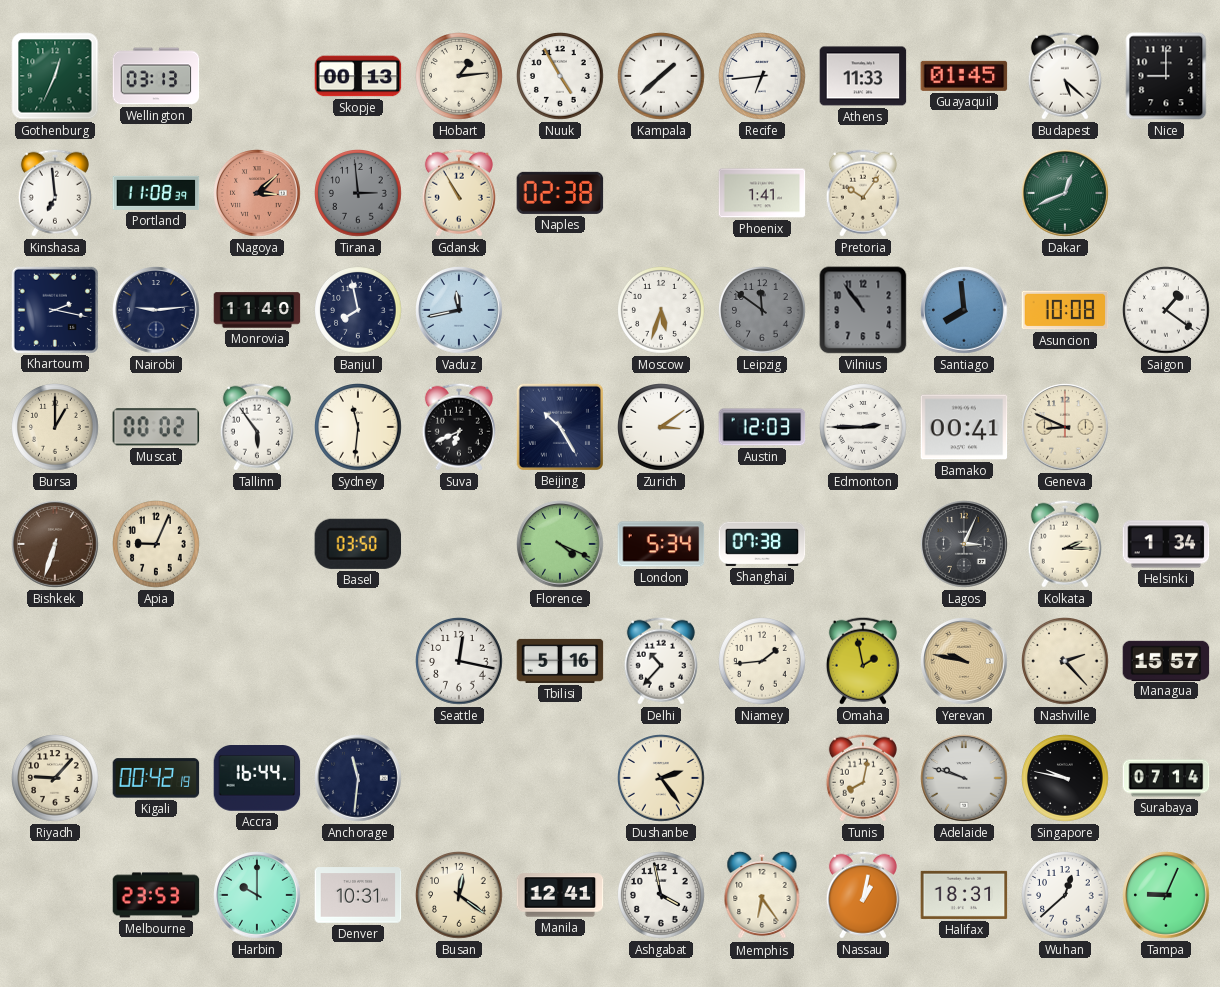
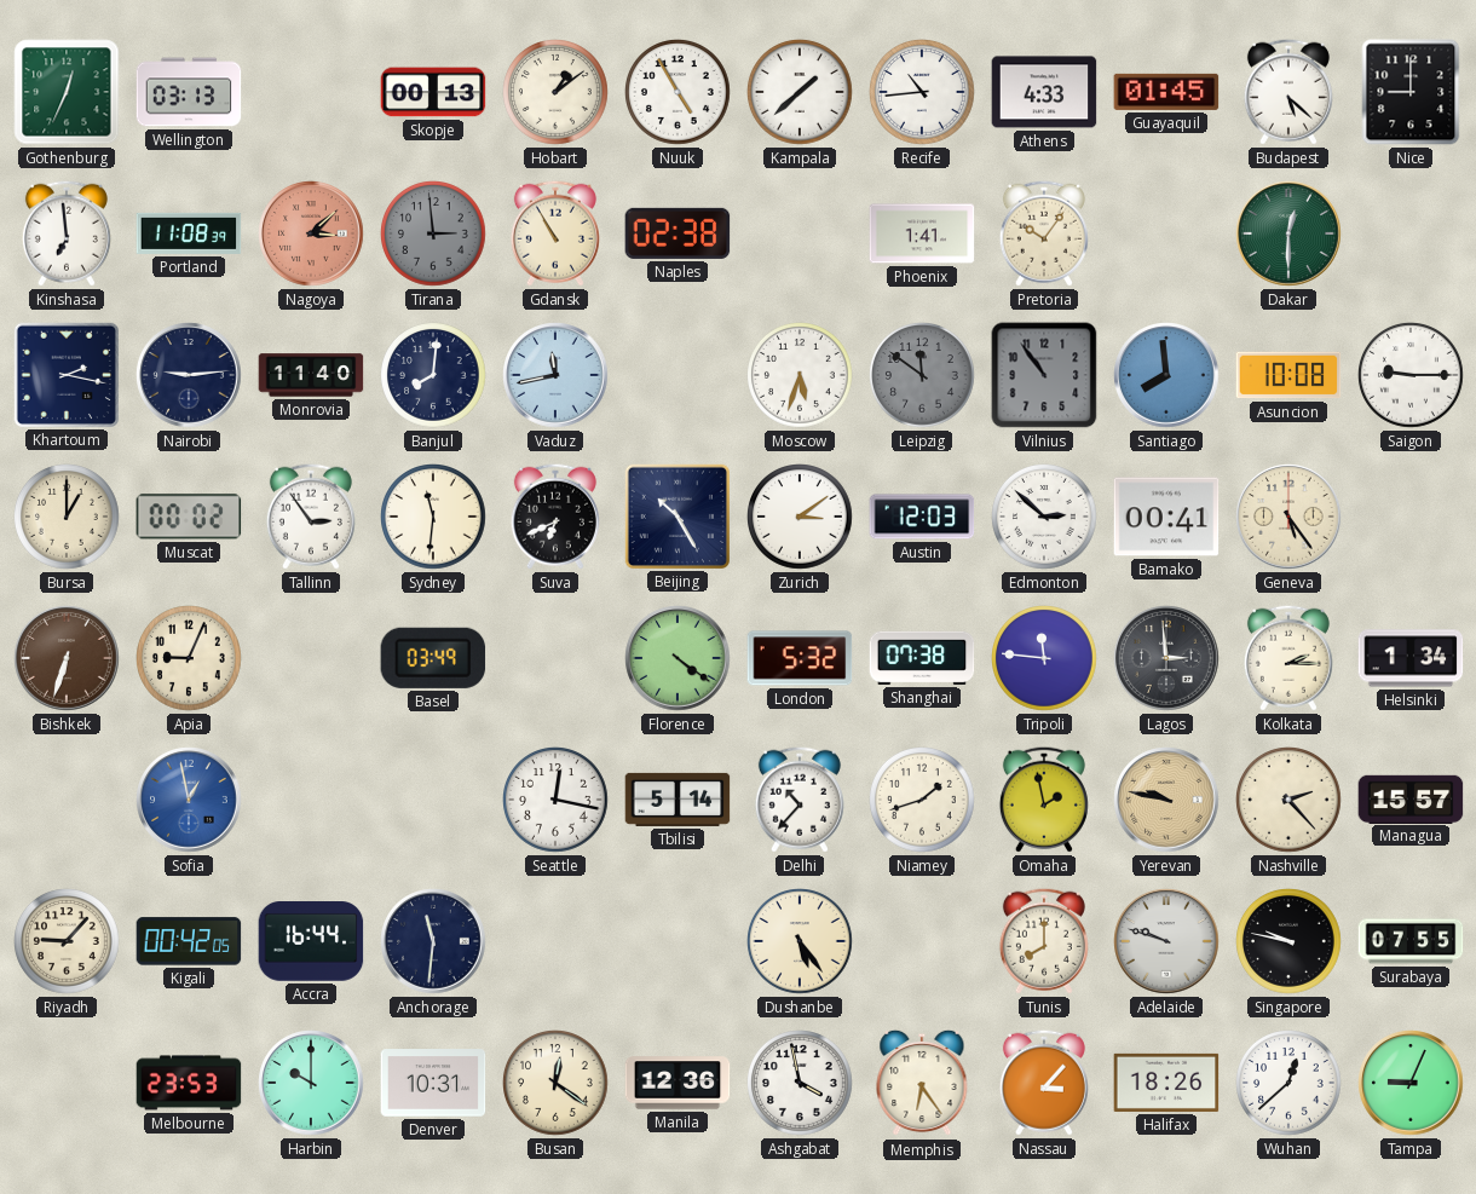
Hobart: 1:14 -> 1:09
Recife: 6:44 -> 10:44
Athens: 11:33 -> 4:33
Dakar: 12:41 -> 12:30
Banjul: 7:58 -> 8:01
Saigon: 1:21 -> 9:15
Tallinn: 5:54 -> 2:54
Edmonton: 2:45 -> 2:52
Geneva: 8:49 -> 5:24
Basel: 03:50 -> 03:49
Florence: 4:19 -> 4:21
London: 5:34 -> 5:32
Tripoli: none -> 11:46
Lagos: 3:04 -> 2:59
Sofia: none -> 12:58
Tbilisi: 5:16 -> 5:14
Niamey: 1:44 -> 1:42
Kigali: 00:42:19 -> 00:42:05
Dushanbe: 2:24 -> 5:24
Tunis: 8:02 -> 8:00
Surabaya: 07:14 -> 07:55
Manila: 12:41 -> 12:36
Nassau: 1:02 -> 3:07
Halifax: 18:31 -> 18:26
